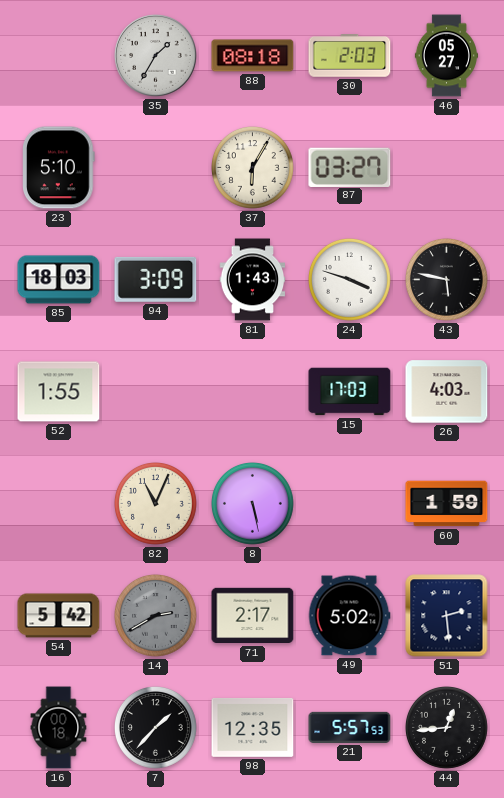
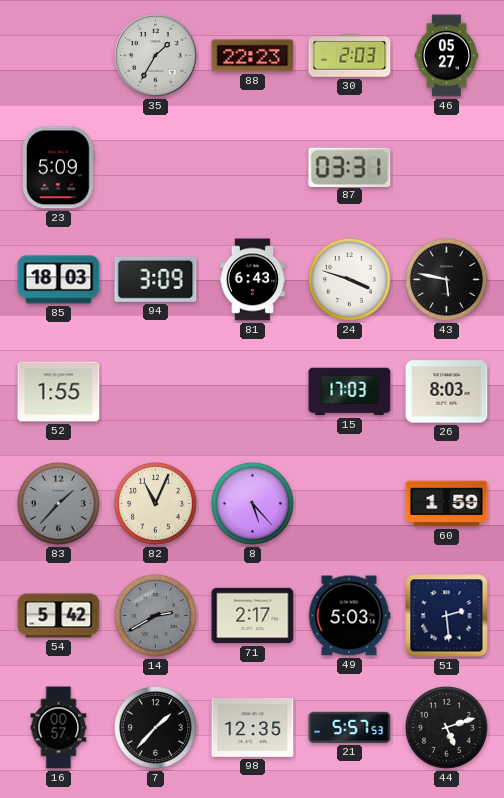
88: 08:18 -> 22:23
23: 5:10 -> 5:09
37: 6:05 -> none
87: 03:27 -> 03:31
81: 1:43 -> 6:43
26: 4:03 -> 8:03
83: none -> 1:37
8: 5:28 -> 5:23
49: 5:02 -> 5:03
16: 00:18 -> 00:57
44: 12:44 -> 5:12
